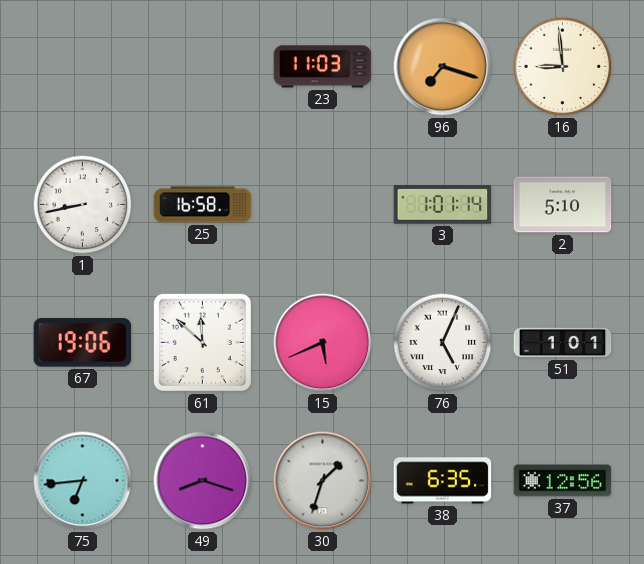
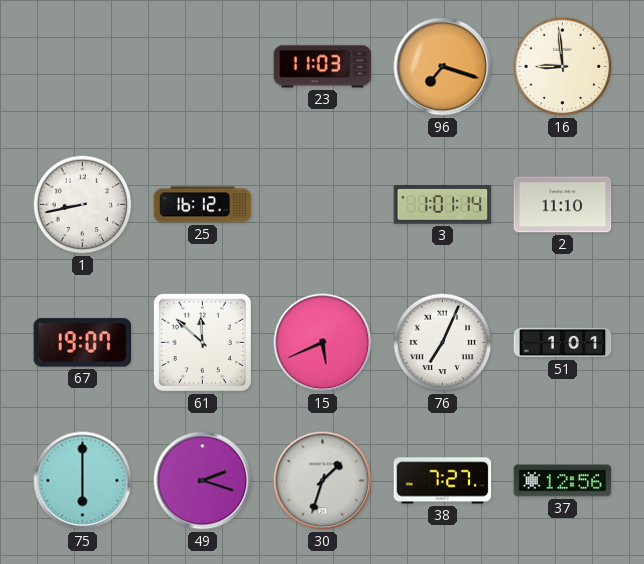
25: 16:58 -> 16:12
2: 5:10 -> 11:10
67: 19:06 -> 19:07
76: 5:04 -> 7:04
75: 6:44 -> 6:00
49: 8:18 -> 2:18
38: 6:35 -> 7:27
